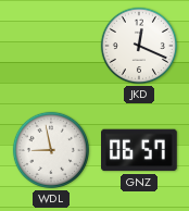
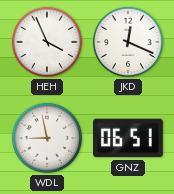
HEH: none -> 3:56
GNZ: 06:57 -> 06:51
